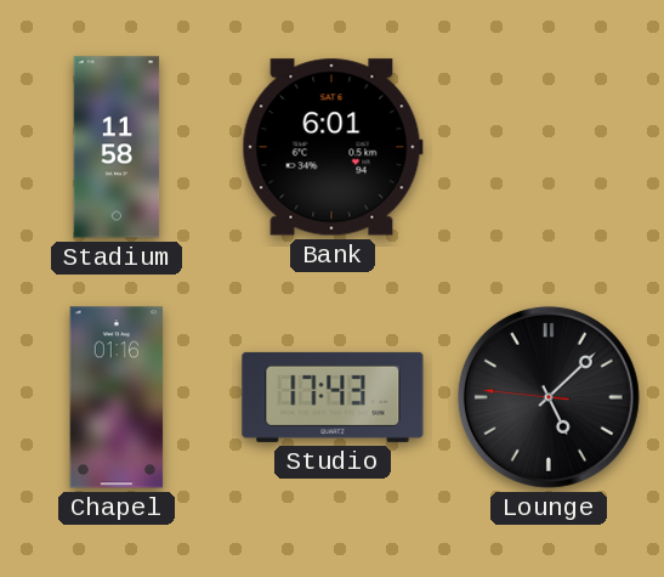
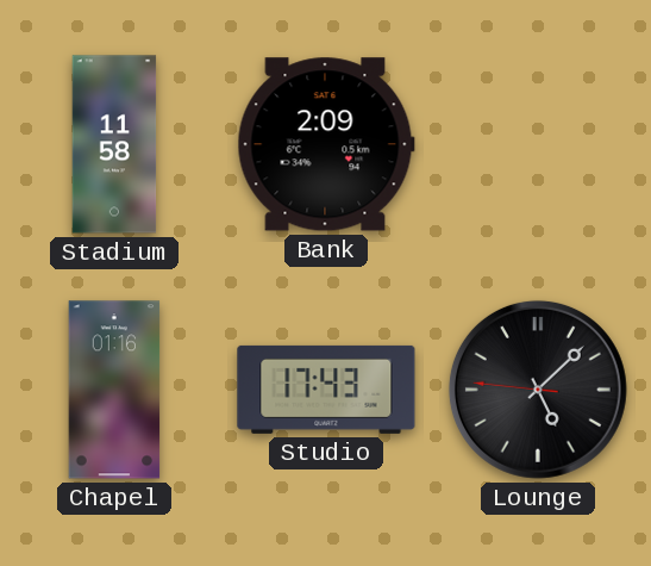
Bank: 6:01 -> 2:09
